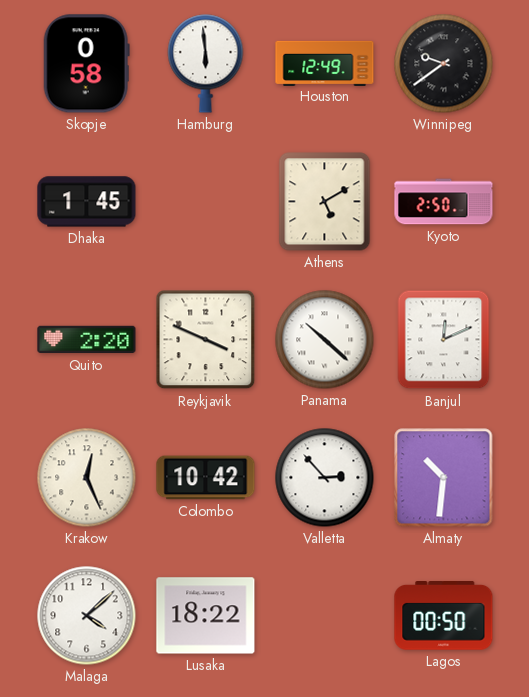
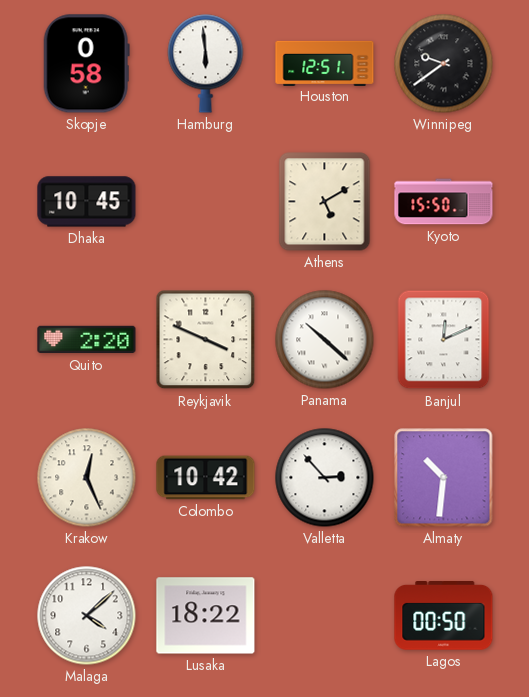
Houston: 12:49 -> 12:51
Dhaka: 1:45 -> 10:45
Kyoto: 2:50 -> 15:50
